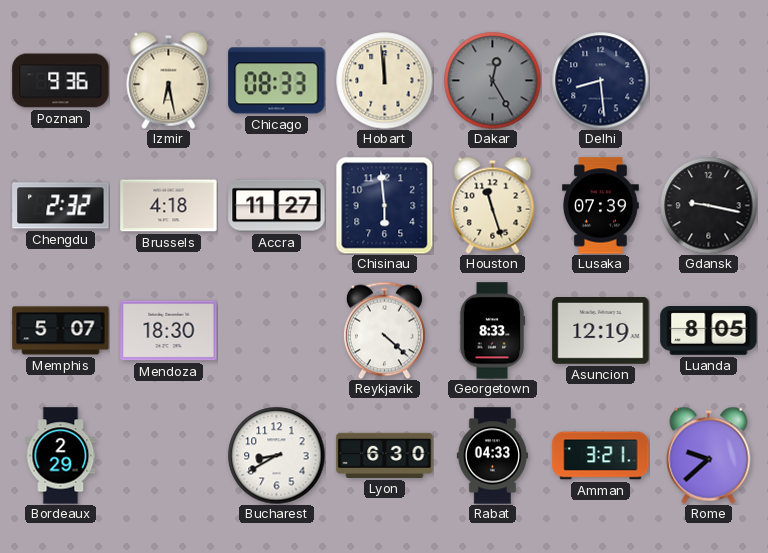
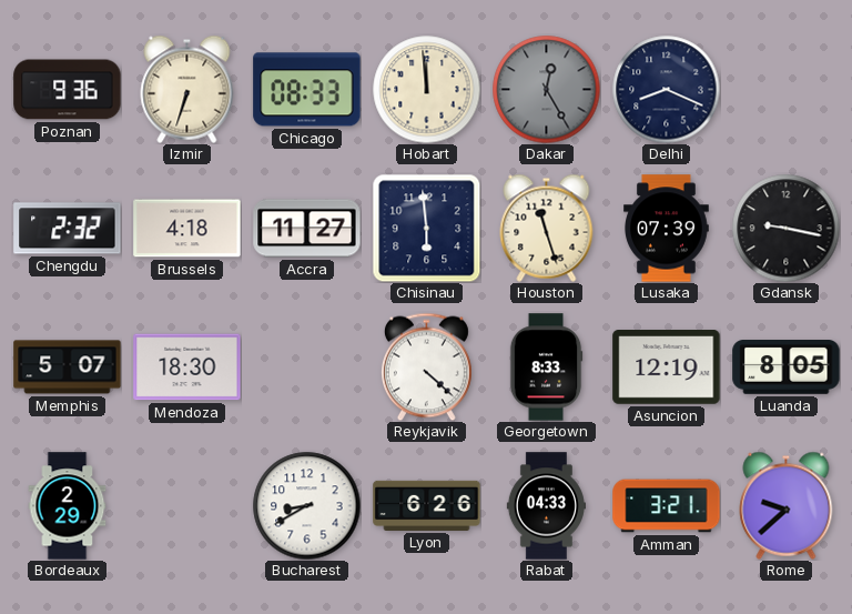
Izmir: 6:28 -> 6:33
Delhi: 8:29 -> 8:19
Lyon: 6:30 -> 6:26
